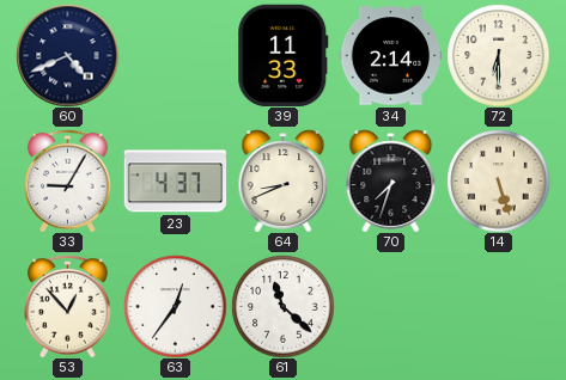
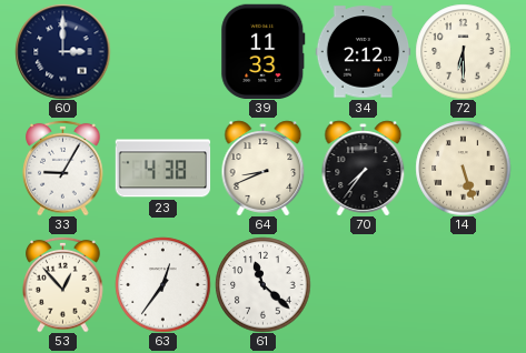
60: 4:41 -> 3:00
34: 2:14 -> 2:12
23: 4:37 -> 4:38
70: 7:33 -> 7:36
